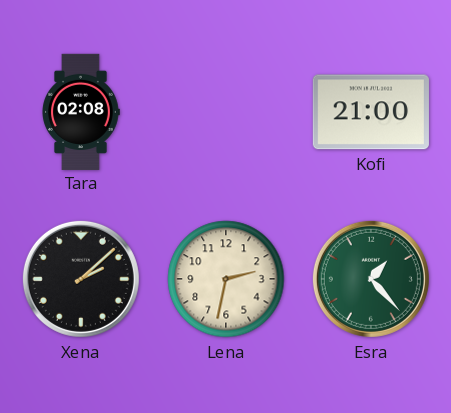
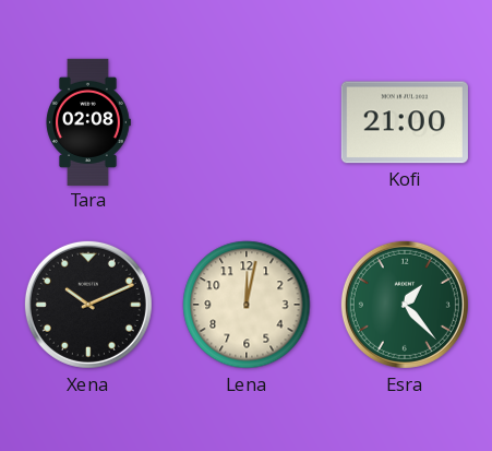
Xena: 2:08 -> 10:11
Lena: 2:32 -> 12:02
